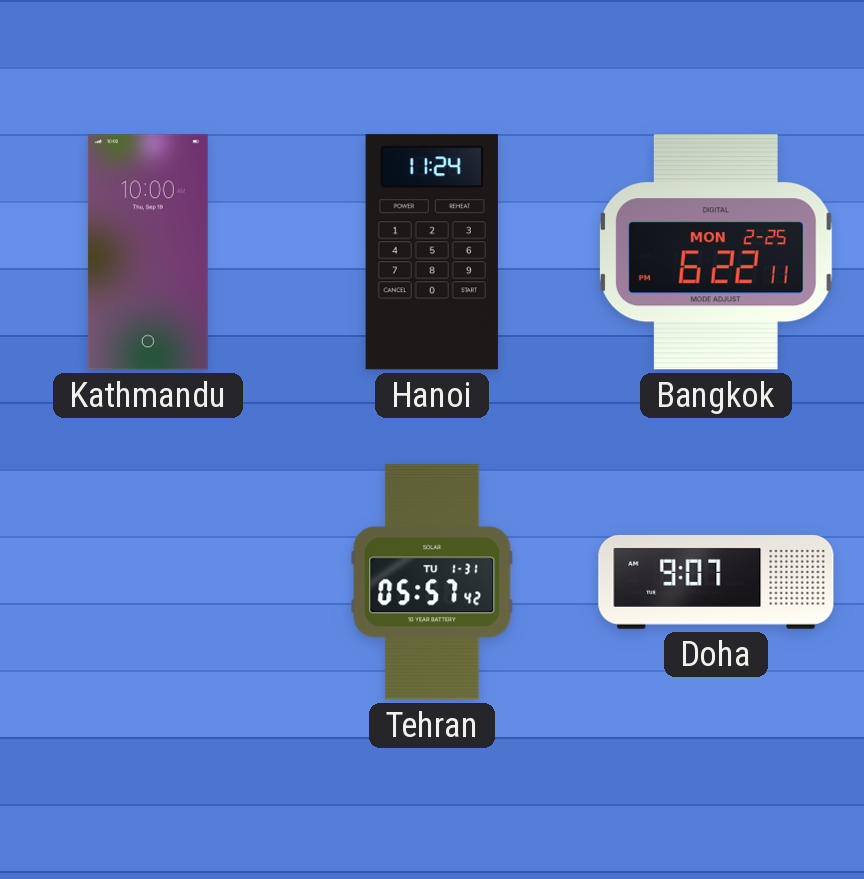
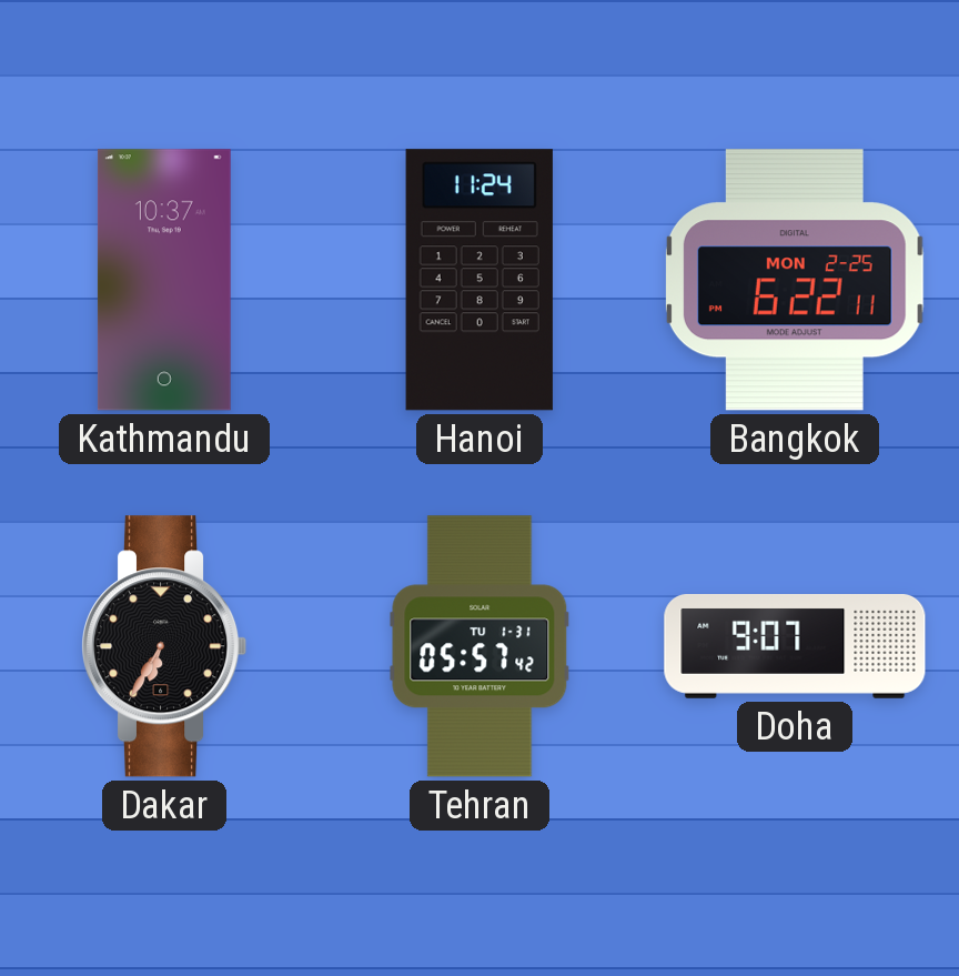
Kathmandu: 10:00 -> 10:37
Dakar: none -> 6:35
